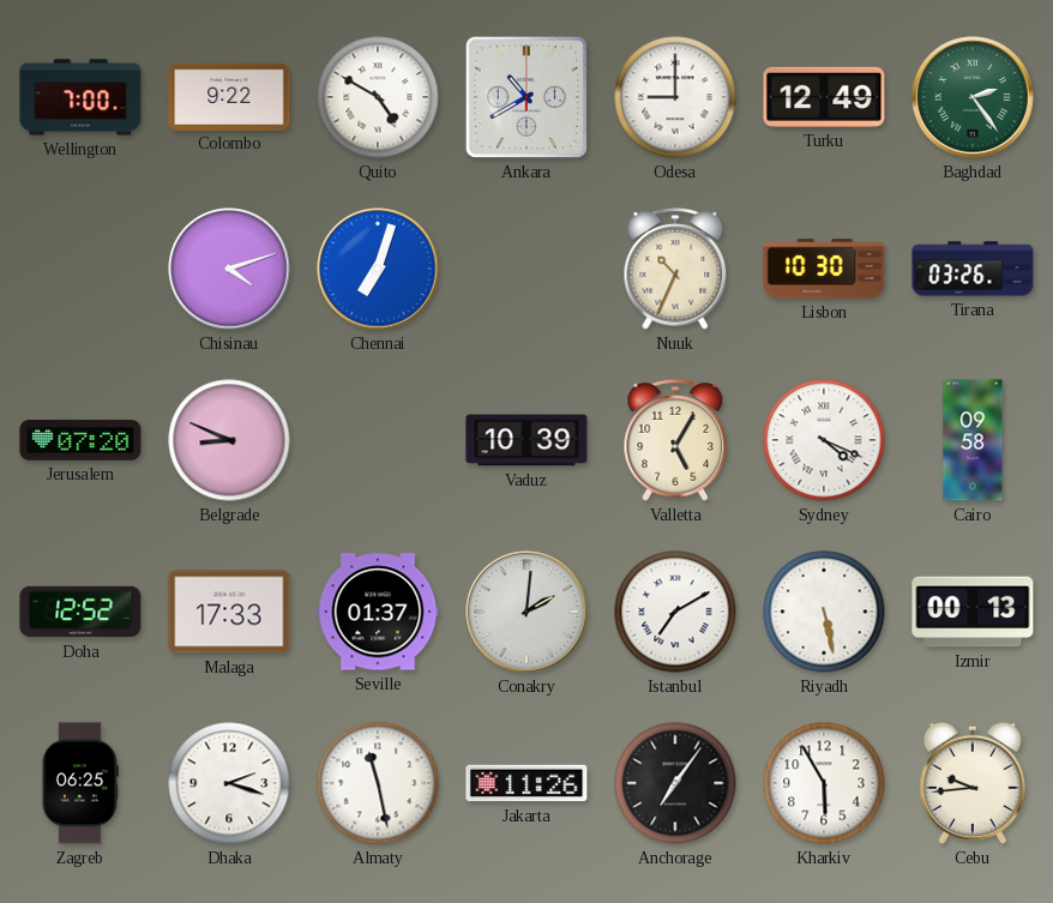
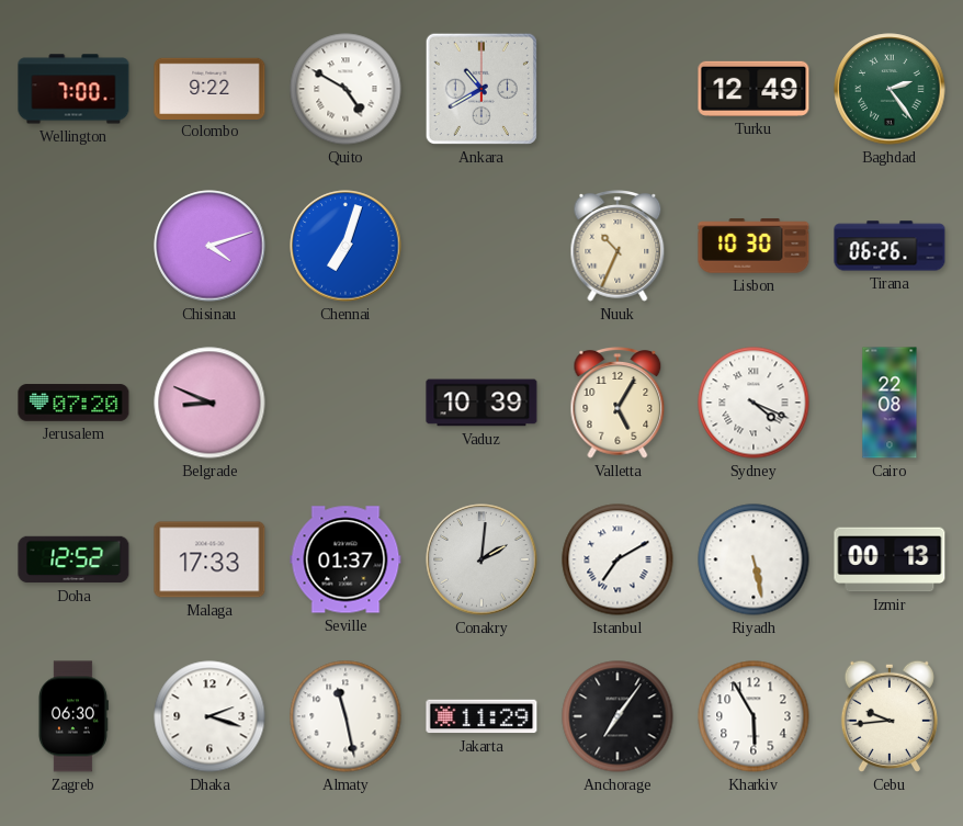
Odesa: 9:00 -> none
Tirana: 03:26 -> 06:26
Cairo: 09:58 -> 22:08
Zagreb: 06:25 -> 06:30
Jakarta: 11:26 -> 11:29
